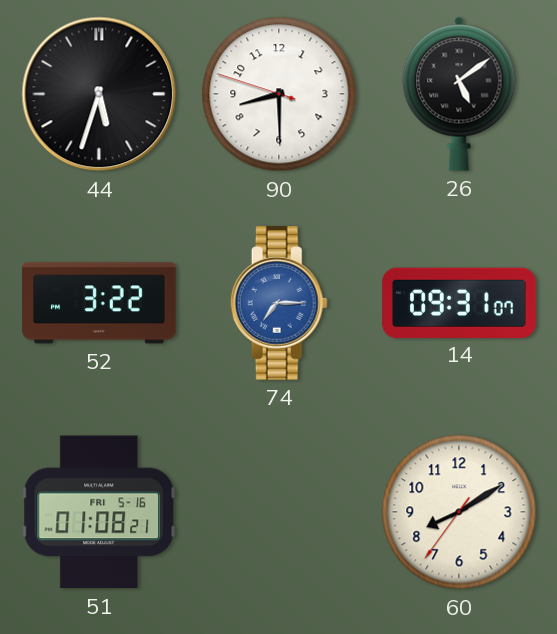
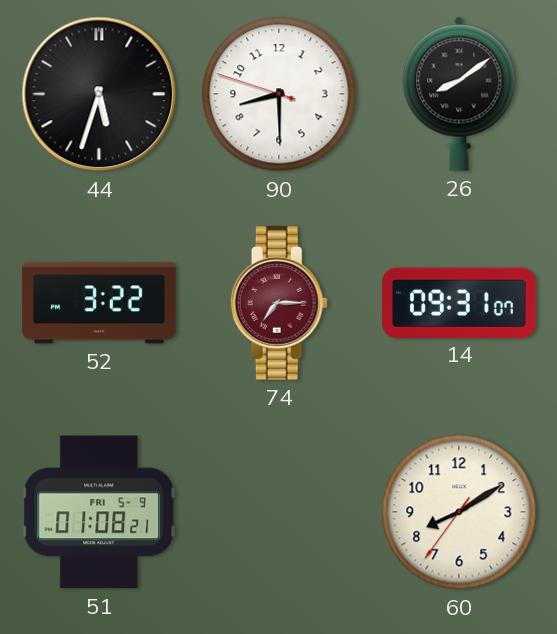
26: 5:09 -> 8:09
74 dial: blue -> burgundy
51 date: FRI 5-16 -> FRI 5-9
